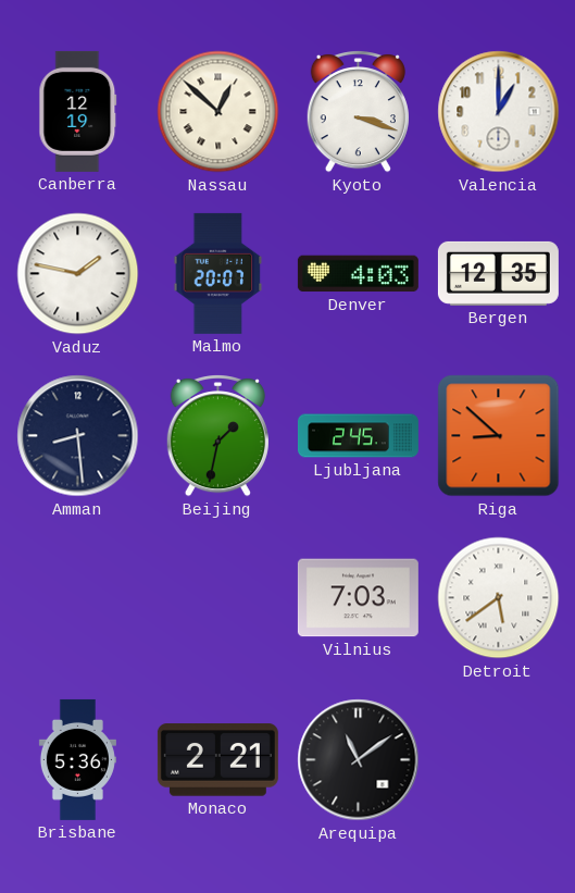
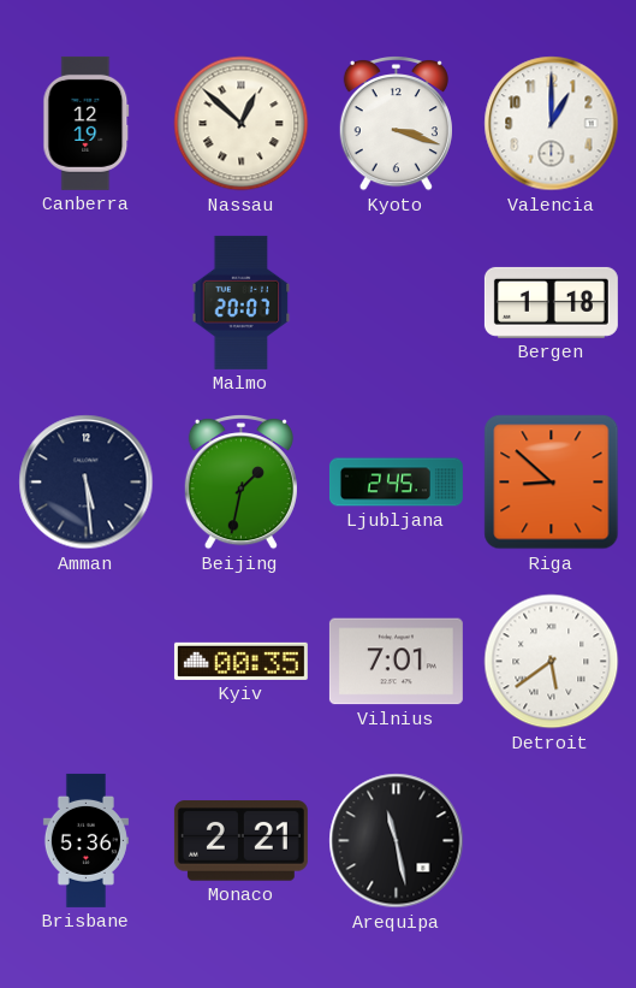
Vaduz: 1:47 -> none
Denver: 4:03 -> none
Bergen: 12:35 -> 1:18
Amman: 8:29 -> 5:29
Kyiv: none -> 00:35
Vilnius: 7:03 -> 7:01
Arequipa: 11:09 -> 11:28
